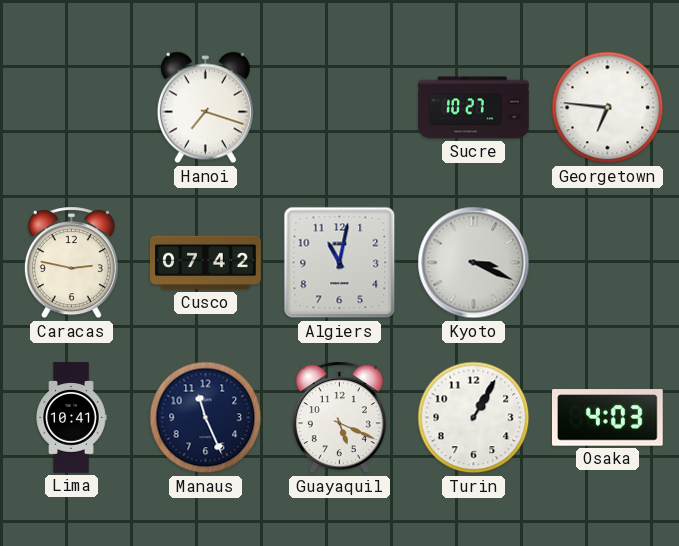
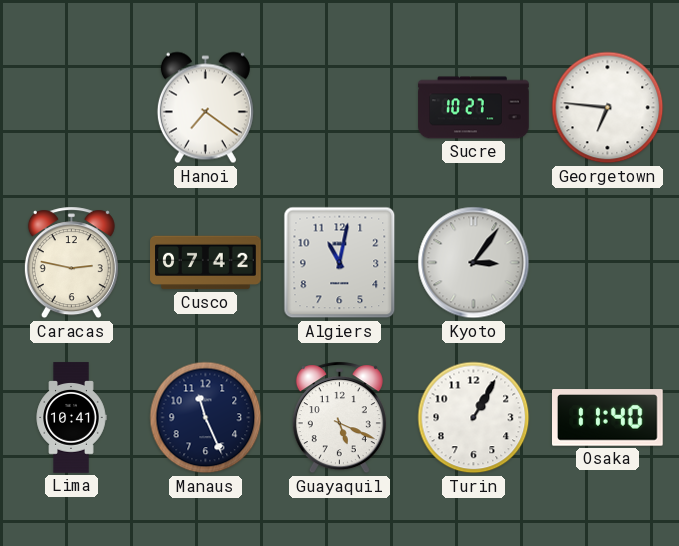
Hanoi: 7:18 -> 7:21
Kyoto: 3:19 -> 3:06
Osaka: 4:03 -> 11:40
